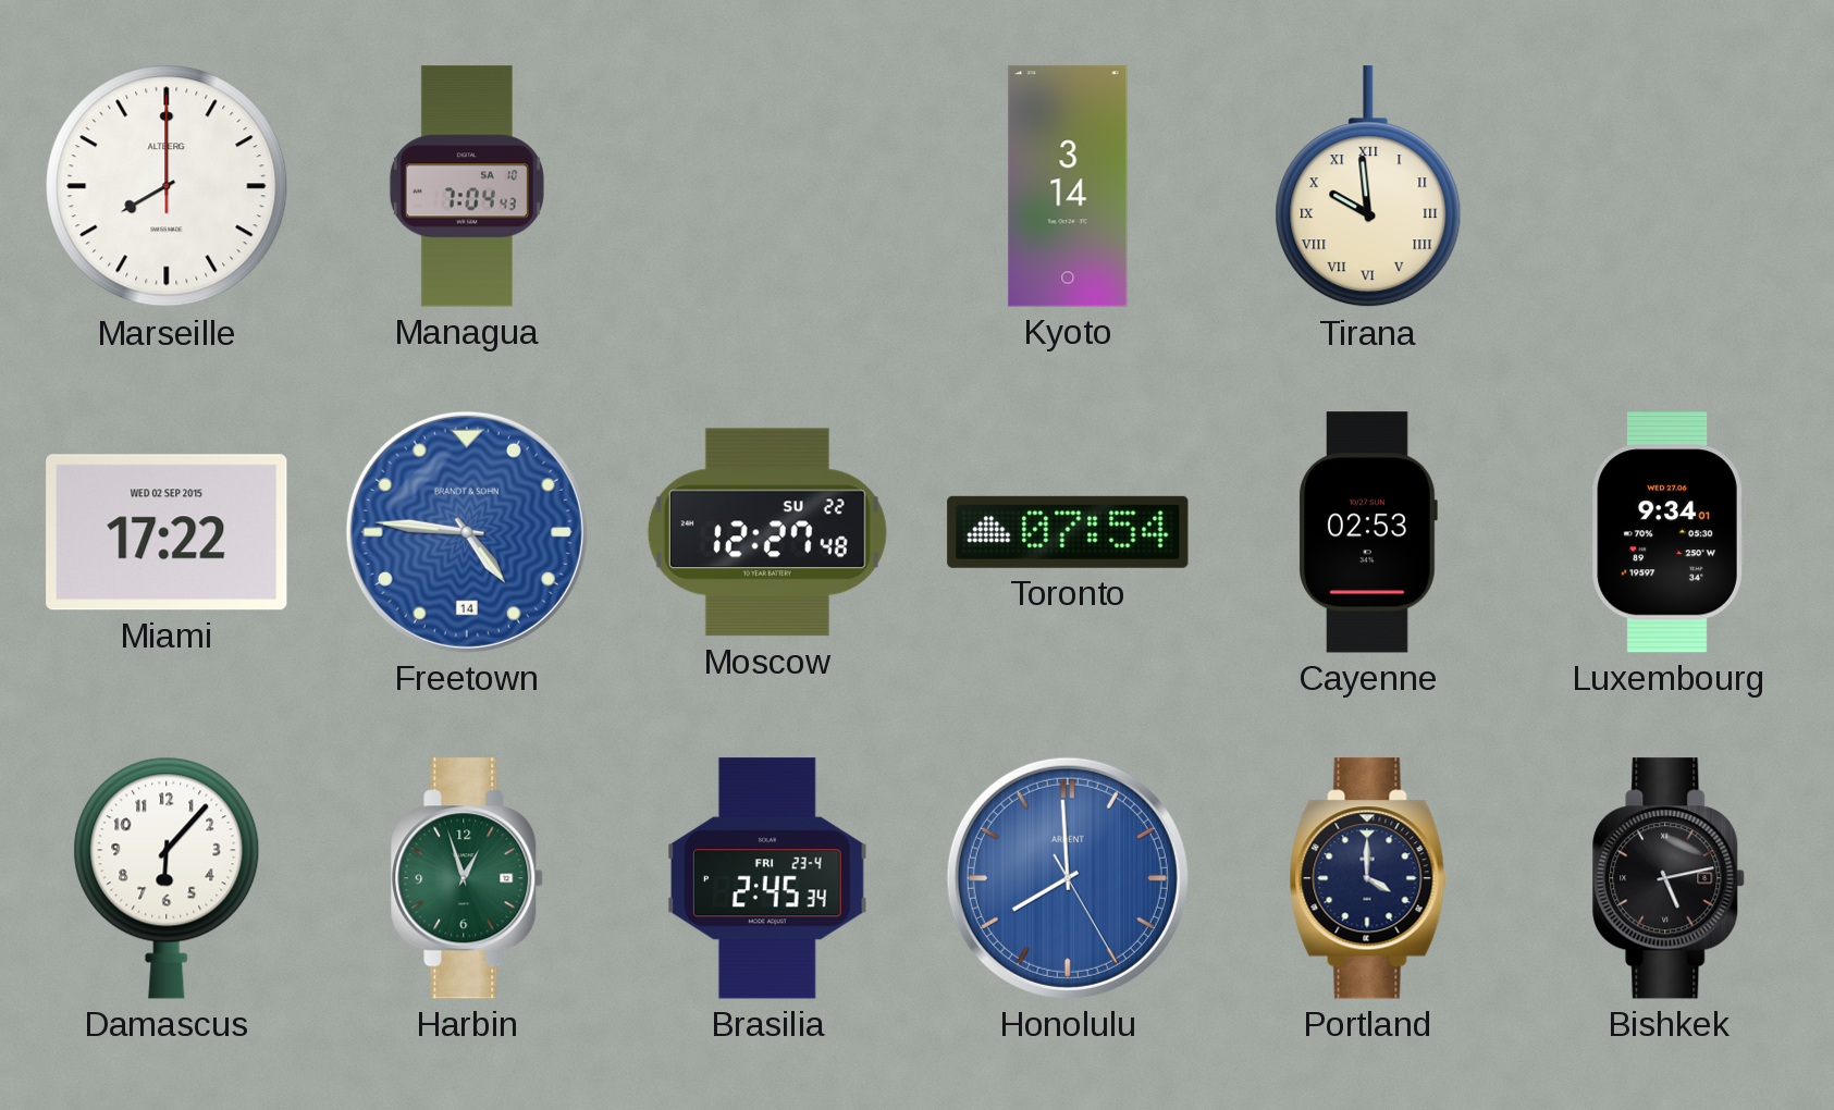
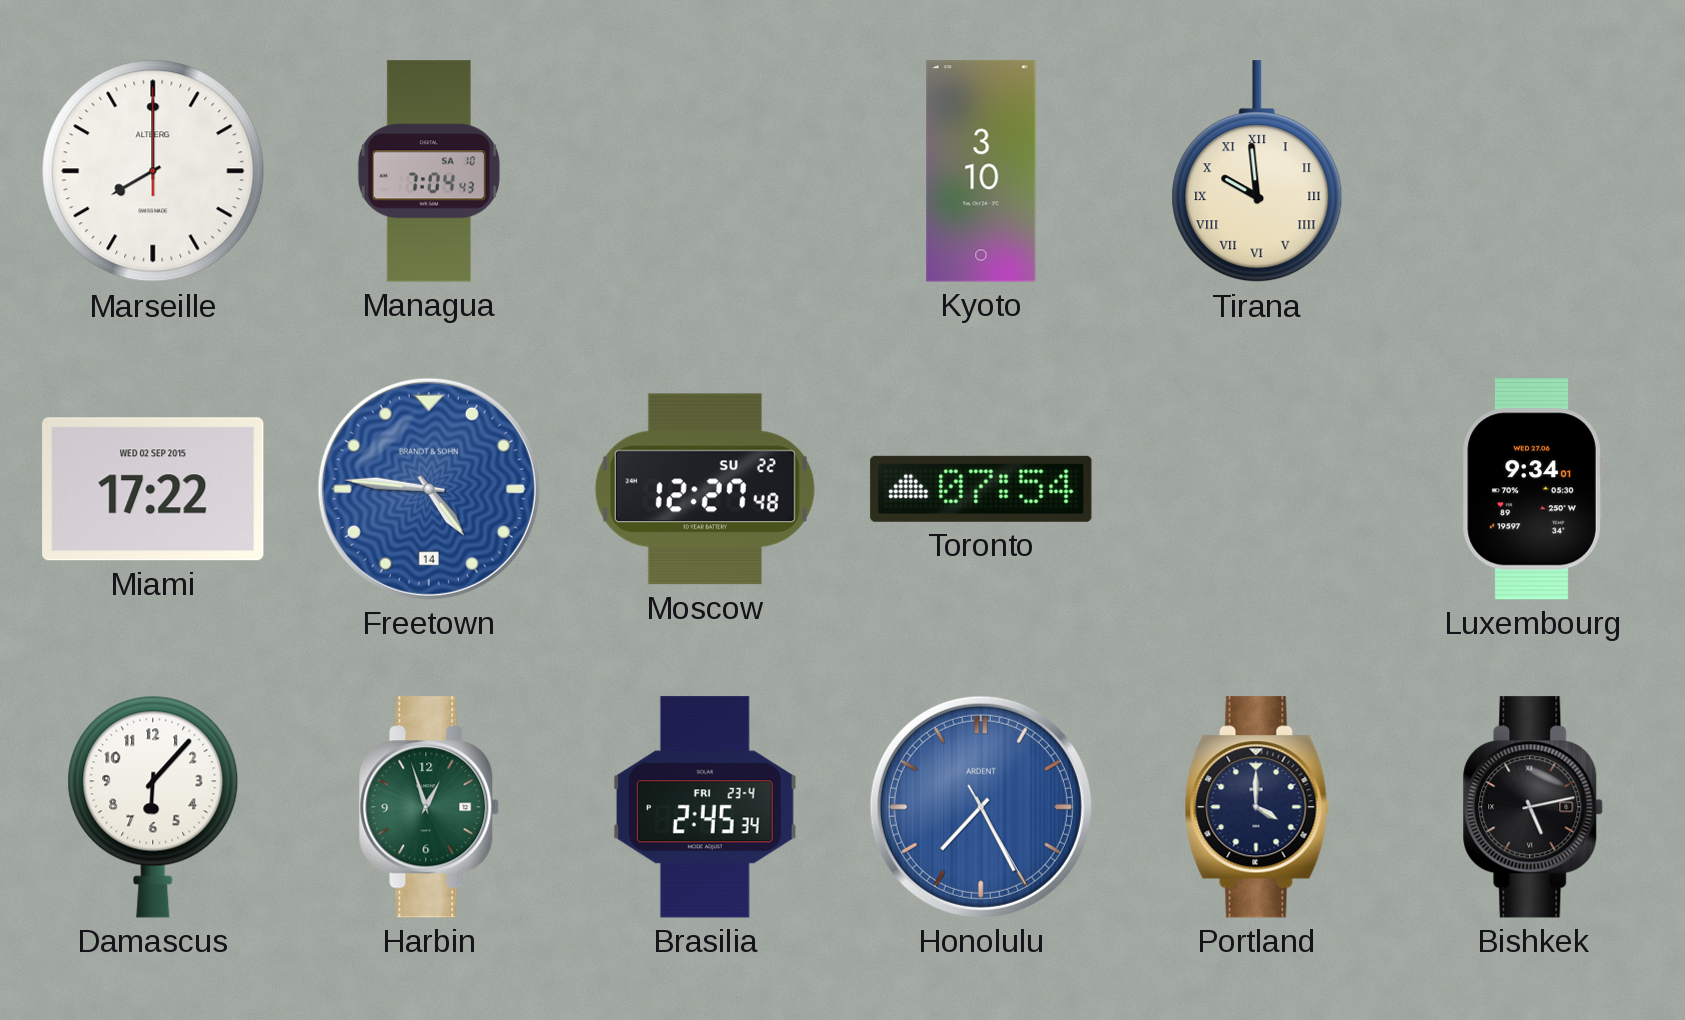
Kyoto: 3:14 -> 3:10
Cayenne: 02:53 -> none
Honolulu: 7:59 -> 7:25
